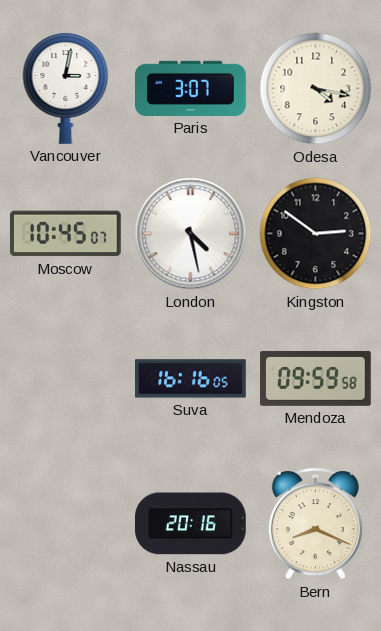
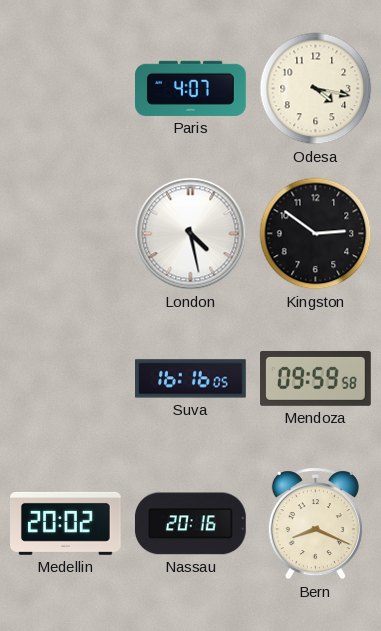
Vancouver: 3:02 -> none
Paris: 3:07 -> 4:07
Moscow: 10:45 -> none
Medellin: none -> 20:02
